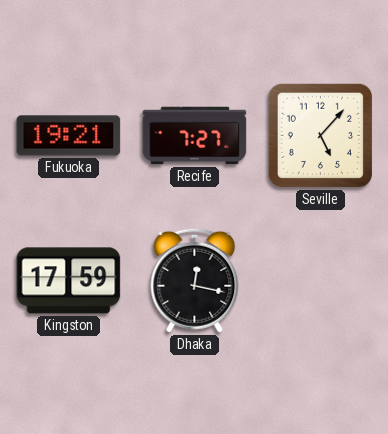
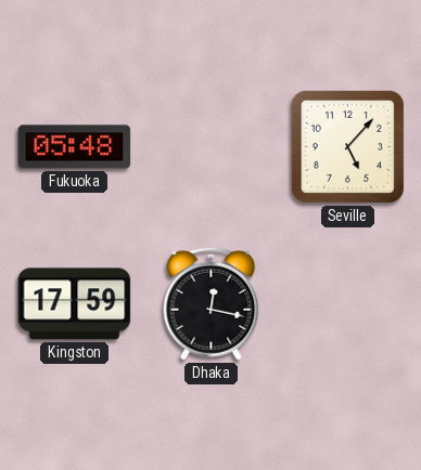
Fukuoka: 19:21 -> 05:48
Recife: 7:27 -> none
